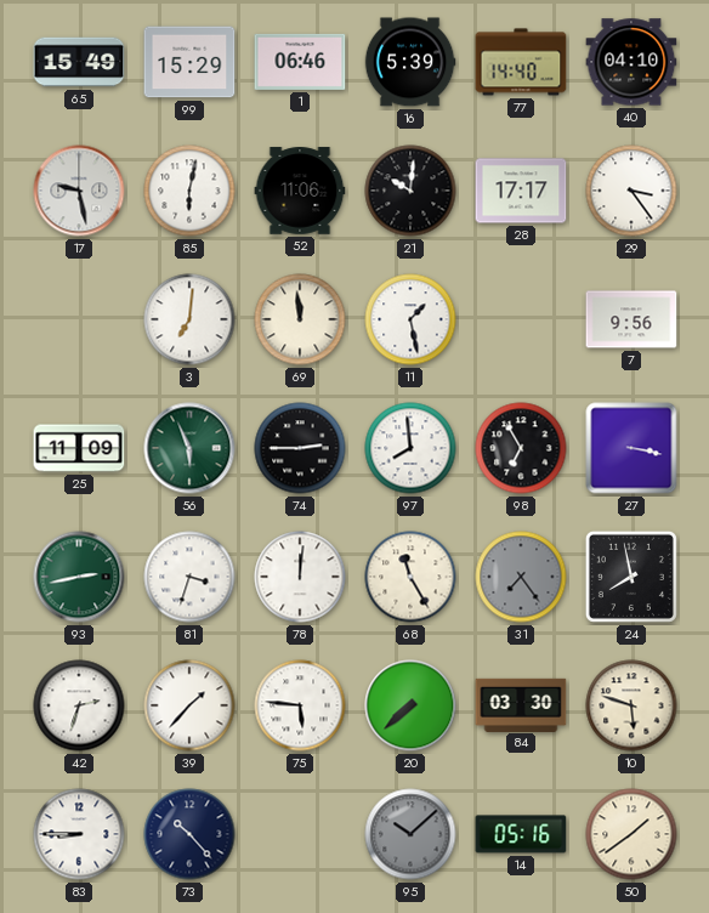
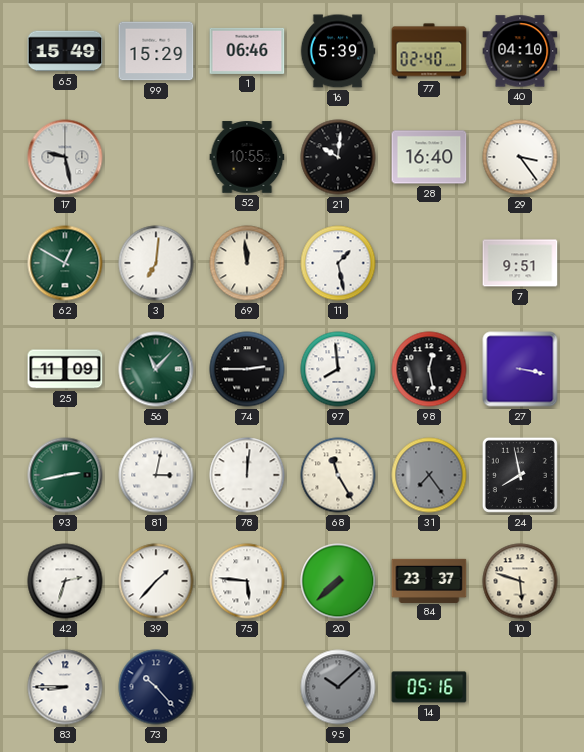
77: 14:40 -> 02:40
85: 6:02 -> none
52: 11:06 -> 10:55
28: 17:17 -> 16:40
62: none -> 12:50
7: 9:56 -> 9:51
56: 5:56 -> 11:07
98: 6:55 -> 12:28
81: 3:33 -> 3:02
84: 03:30 -> 23:37
50: 1:39 -> none
